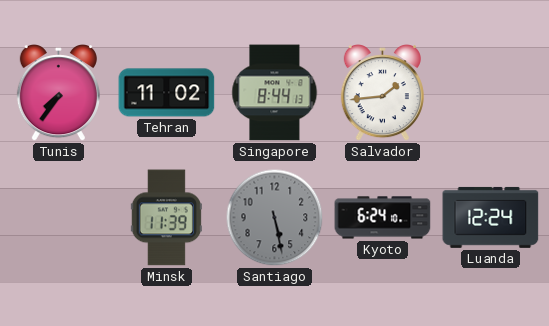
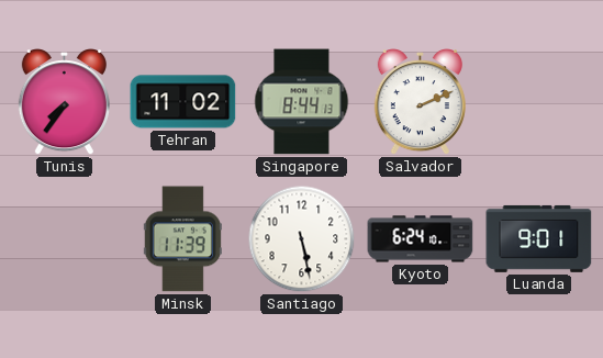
Salvador: 1:44 -> 2:11
Santiago dial: grey -> white
Luanda: 12:24 -> 9:01
